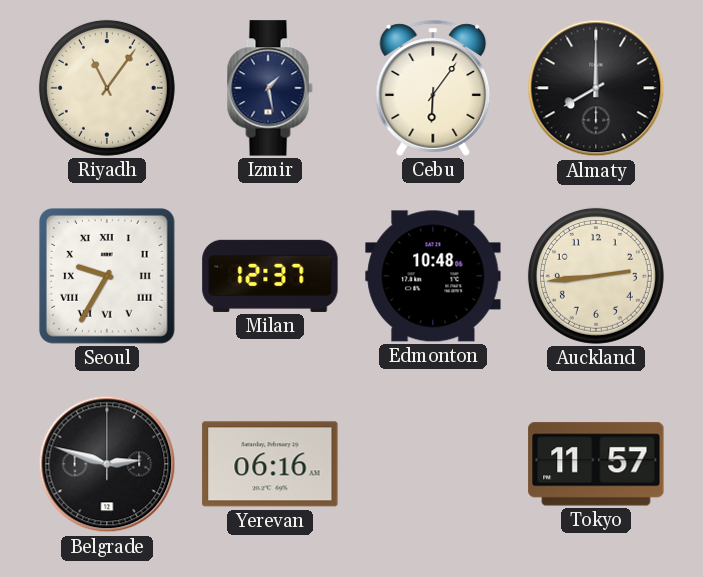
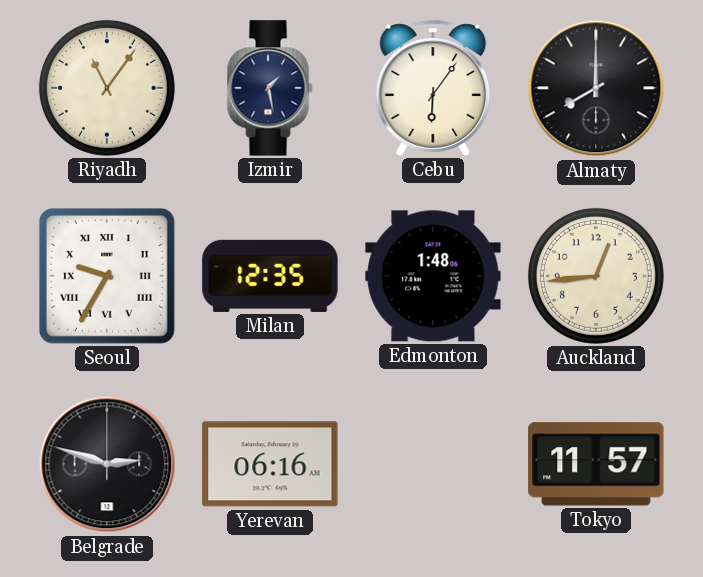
Milan: 12:37 -> 12:35
Edmonton: 10:48 -> 1:48
Auckland: 2:44 -> 12:44
